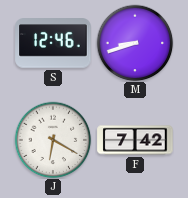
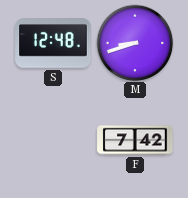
S: 12:46 -> 12:48
J: 6:20 -> none
